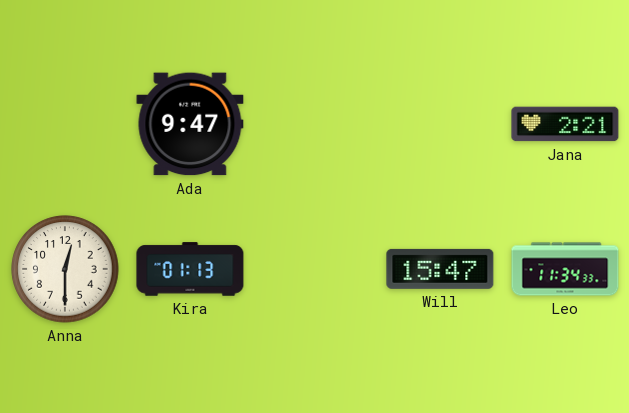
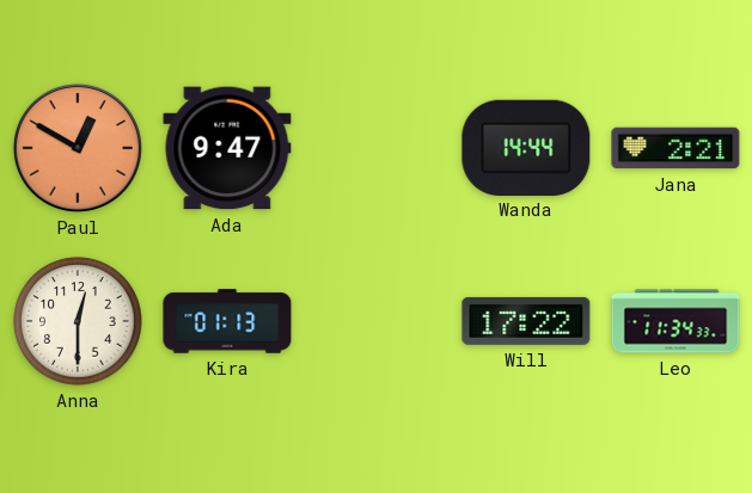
Paul: none -> 12:50
Wanda: none -> 14:44
Will: 15:47 -> 17:22
